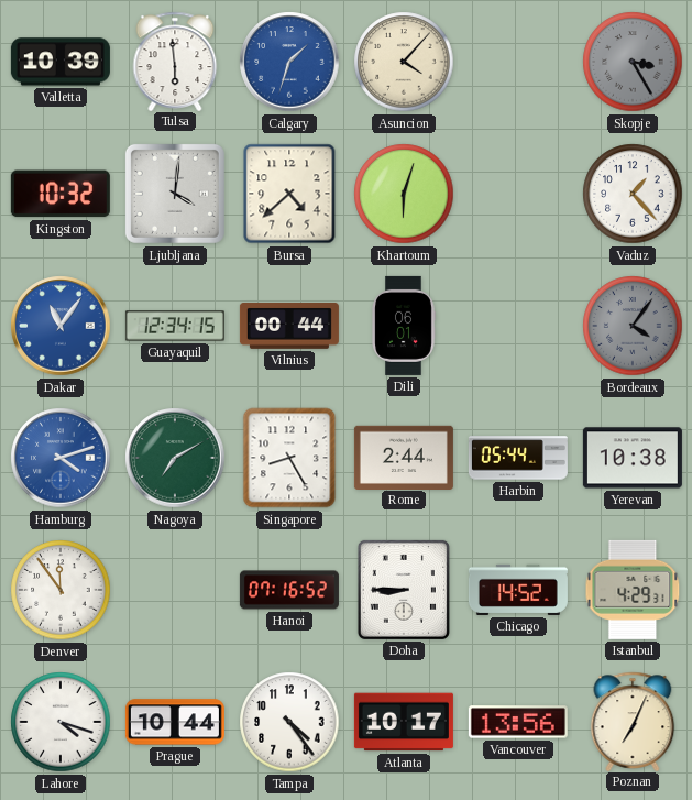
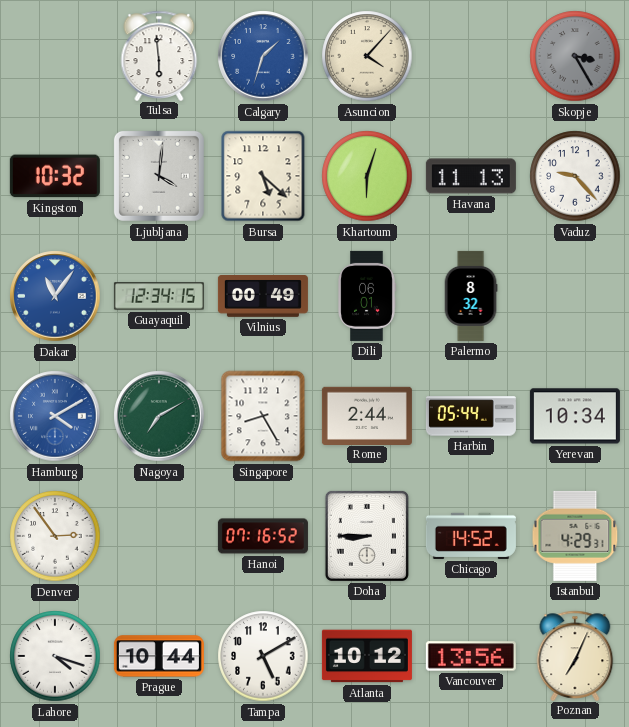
Valletta: 10:39 -> none
Bursa: 4:38 -> 5:22
Havana: none -> 11:13
Vaduz: 1:23 -> 9:23
Vilnius: 00:44 -> 00:49
Palermo: none -> 8:32
Bordeaux: 4:06 -> none
Hamburg: 4:12 -> 4:10
Yerevan: 10:38 -> 10:34
Denver: 11:54 -> 2:54
Tampa: 4:24 -> 5:10
Atlanta: 10:17 -> 10:12
